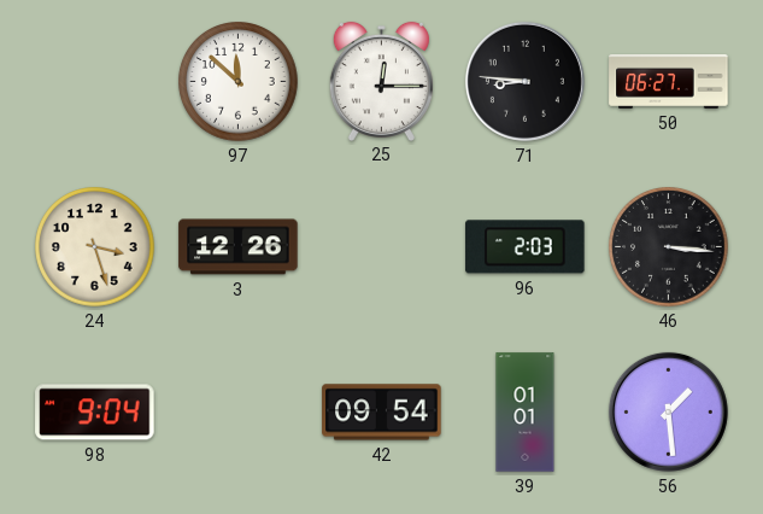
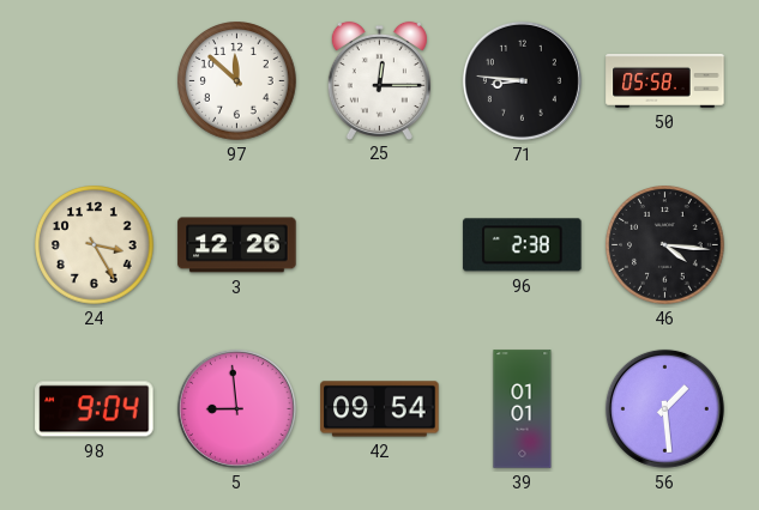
50: 06:27 -> 05:58
24: 3:27 -> 3:25
96: 2:03 -> 2:38
46: 3:16 -> 4:16
5: none -> 8:59
